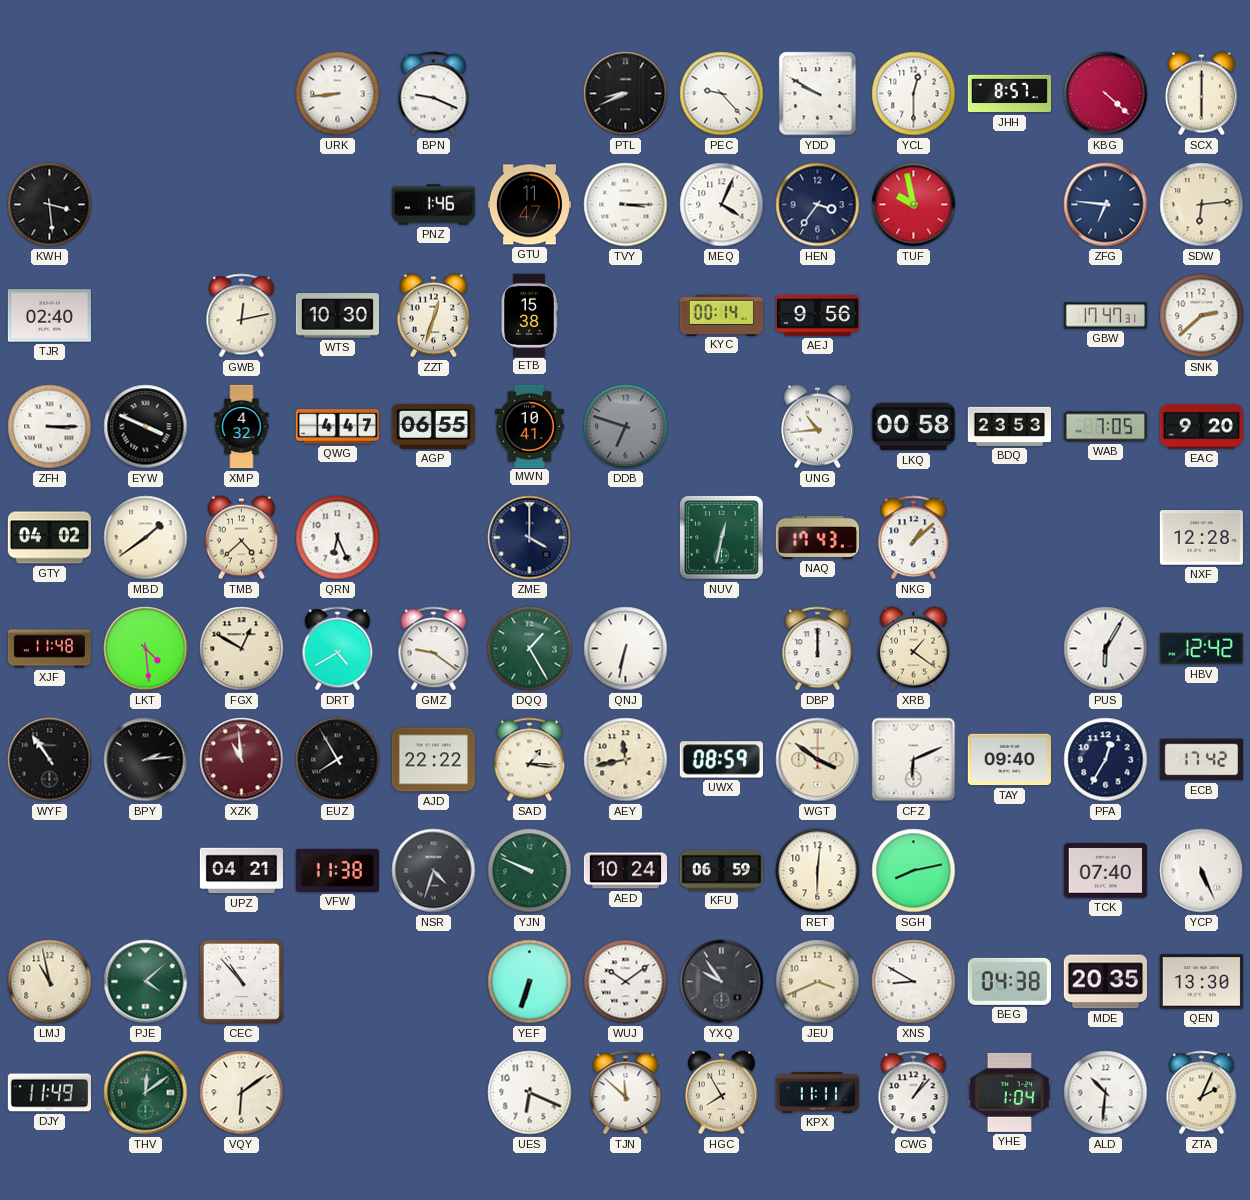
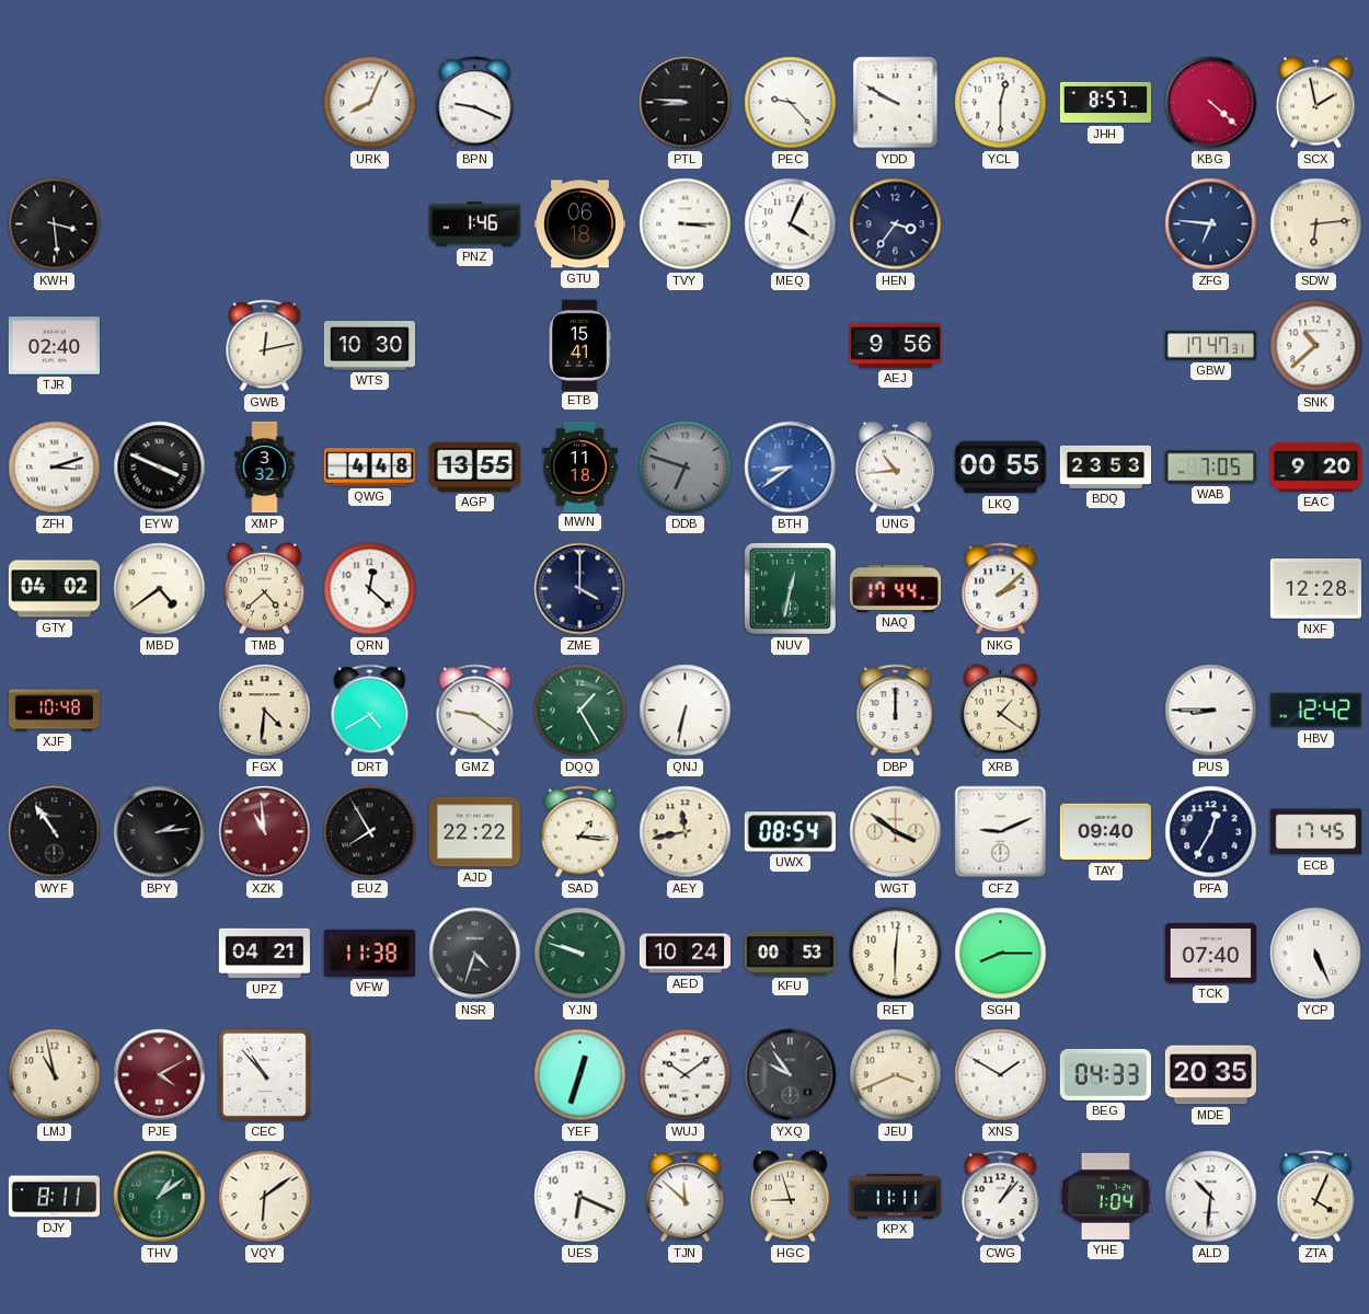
URK: 8:44 -> 8:04
PTL: 8:41 -> 8:46
SCX: 6:00 -> 1:58
GTU: 11:47 -> 06:18
TUF: 9:58 -> none
ZZT: 12:33 -> none
ETB: 15:38 -> 15:41
KYC: 00:14 -> none
SNK: 2:38 -> 10:38
ZFH: 3:15 -> 3:12
XMP: 4:32 -> 3:32
QWG: 4:47 -> 4:48
AGP: 06:55 -> 13:55
MWN: 10:41 -> 11:18
BTH: none -> 8:39
LKQ: 00:58 -> 00:55
MBD: 1:39 -> 4:39
QRN: 6:26 -> 12:22
NAQ: 17:43 -> 17:44
NKG: 1:08 -> 2:08
XJF: 11:48 -> 10:48
LKT: 4:29 -> none
FGX: 12:50 -> 4:31
PUS: 6:05 -> 8:45
UWX: 08:59 -> 08:54
CFZ: 6:11 -> 9:11
ECB: 17:42 -> 17:45
YJN: 9:49 -> 9:48
KFU: 06:59 -> 00:53
SGH: 8:13 -> 8:15
PJE: 4:08 -> 4:10
PJE dial: green -> burgundy
YEF: 6:33 -> 12:33
XNS: 8:50 -> 1:50
BEG: 04:38 -> 04:33
QEN: 13:30 -> none
DJY: 11:49 -> 8:11
THV: 12:09 -> 1:09
HGC: 7:55 -> 8:57
ZTA: 2:04 -> 4:04
